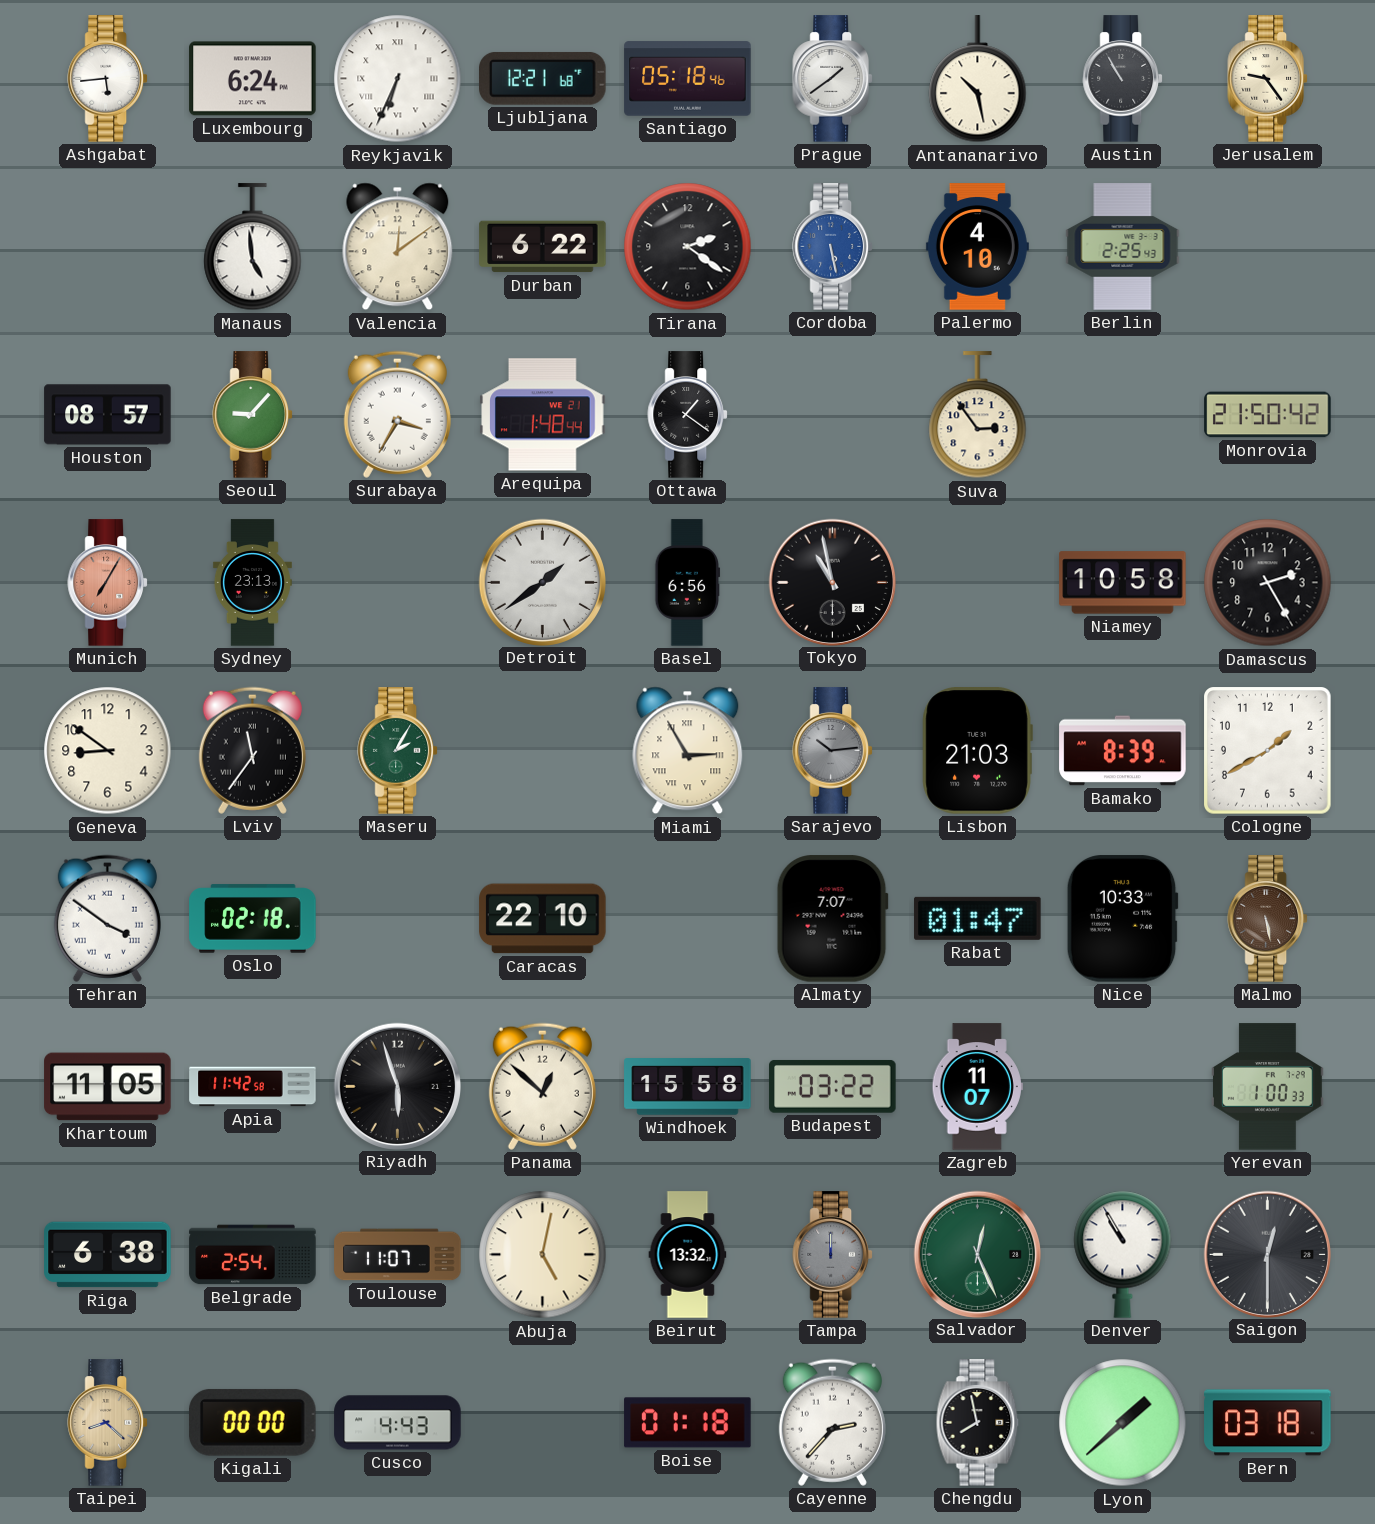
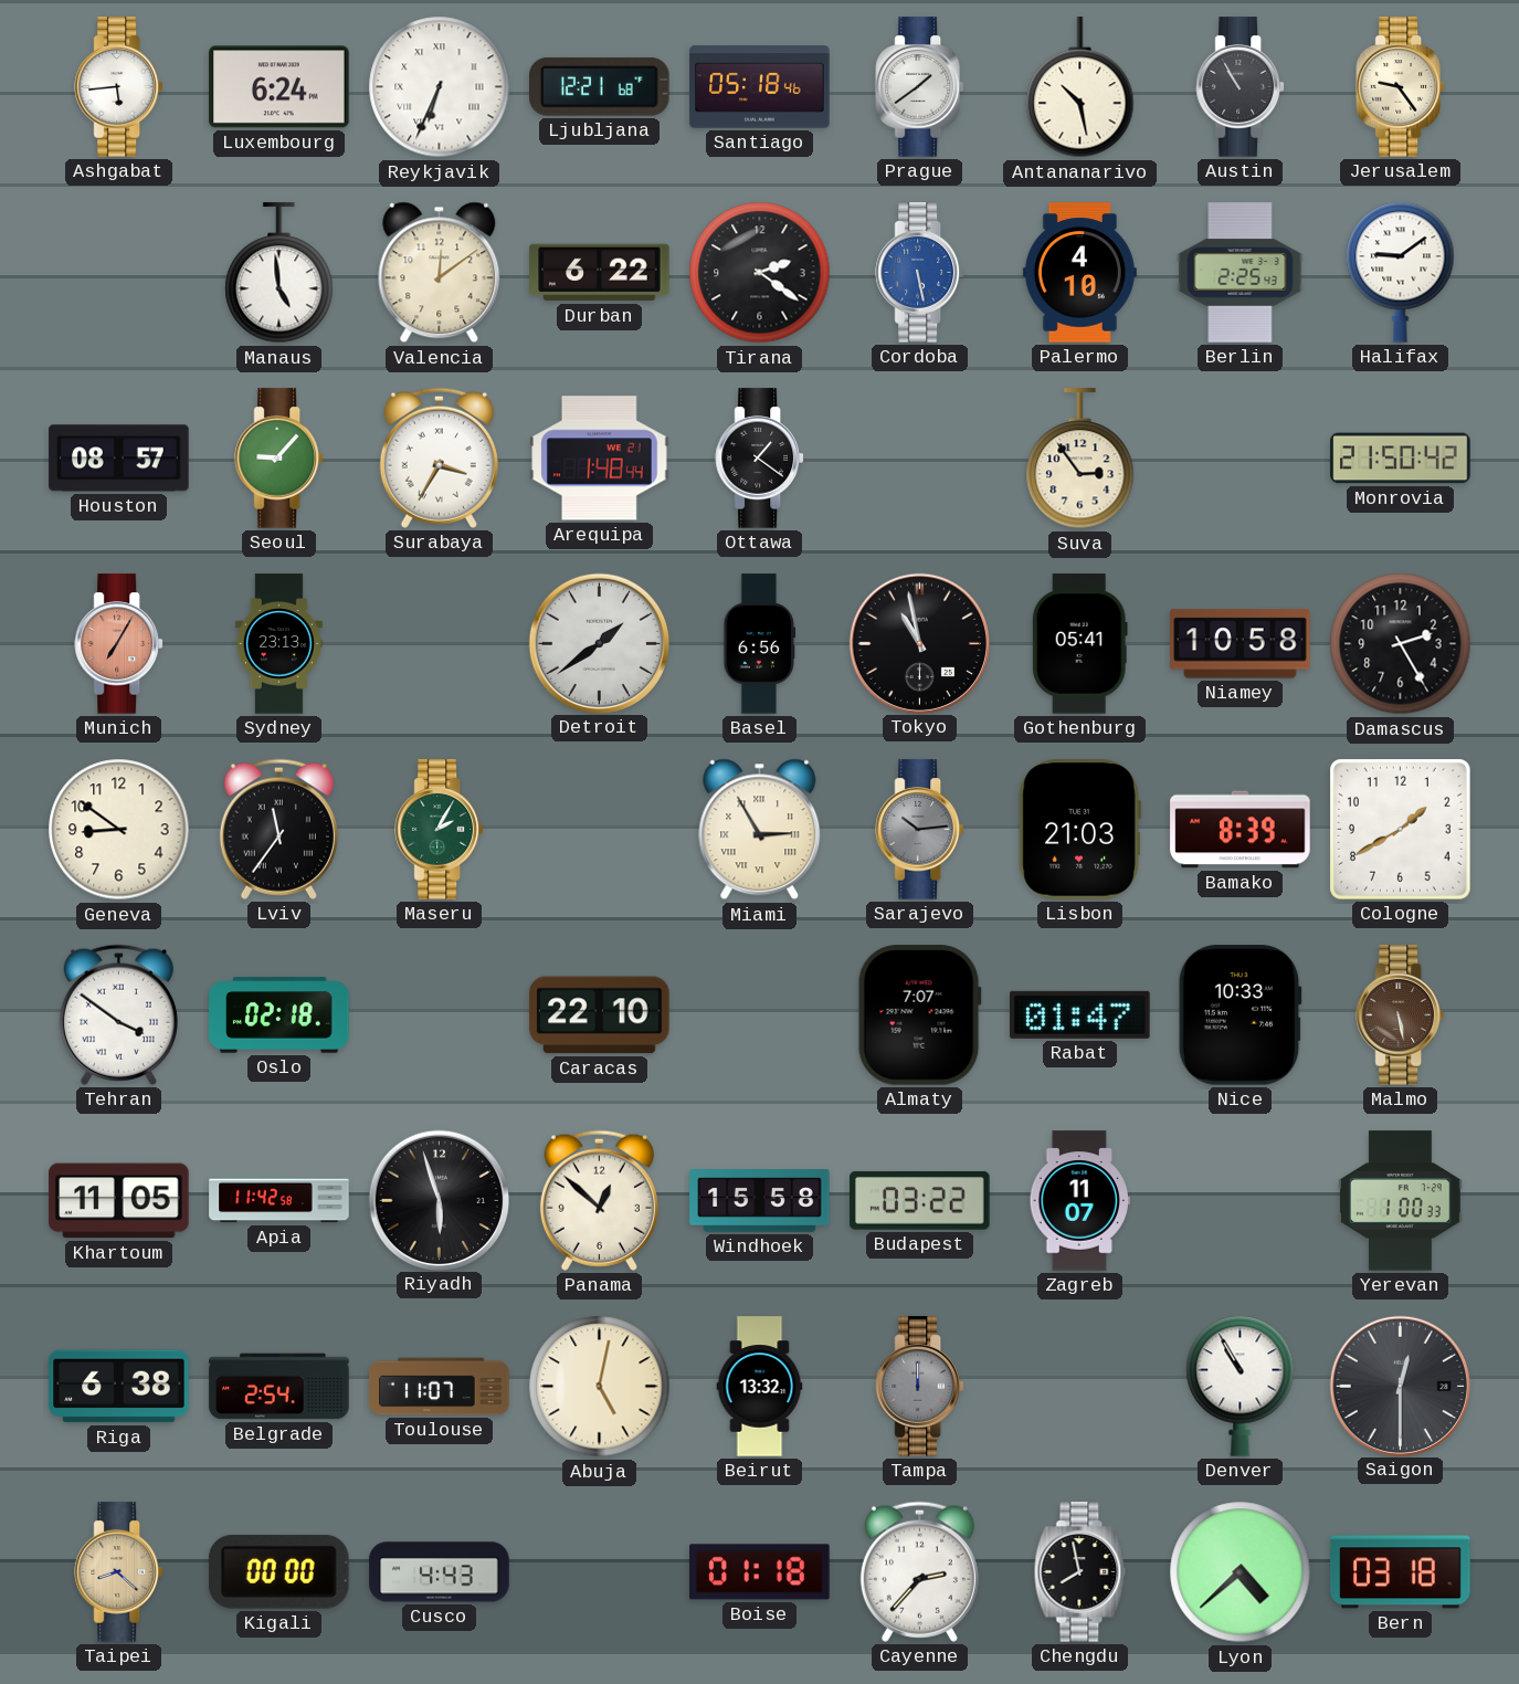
Halifax: none -> 9:09
Gothenburg: none -> 05:41
Salvador: 12:26 -> none
Lyon: 1:38 -> 4:38
